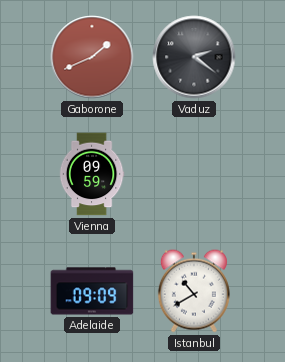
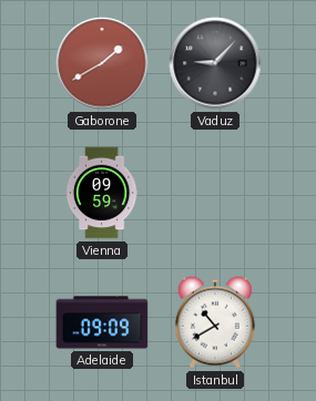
Gaborone: 1:41 -> 1:40
Vaduz: 2:21 -> 9:07
